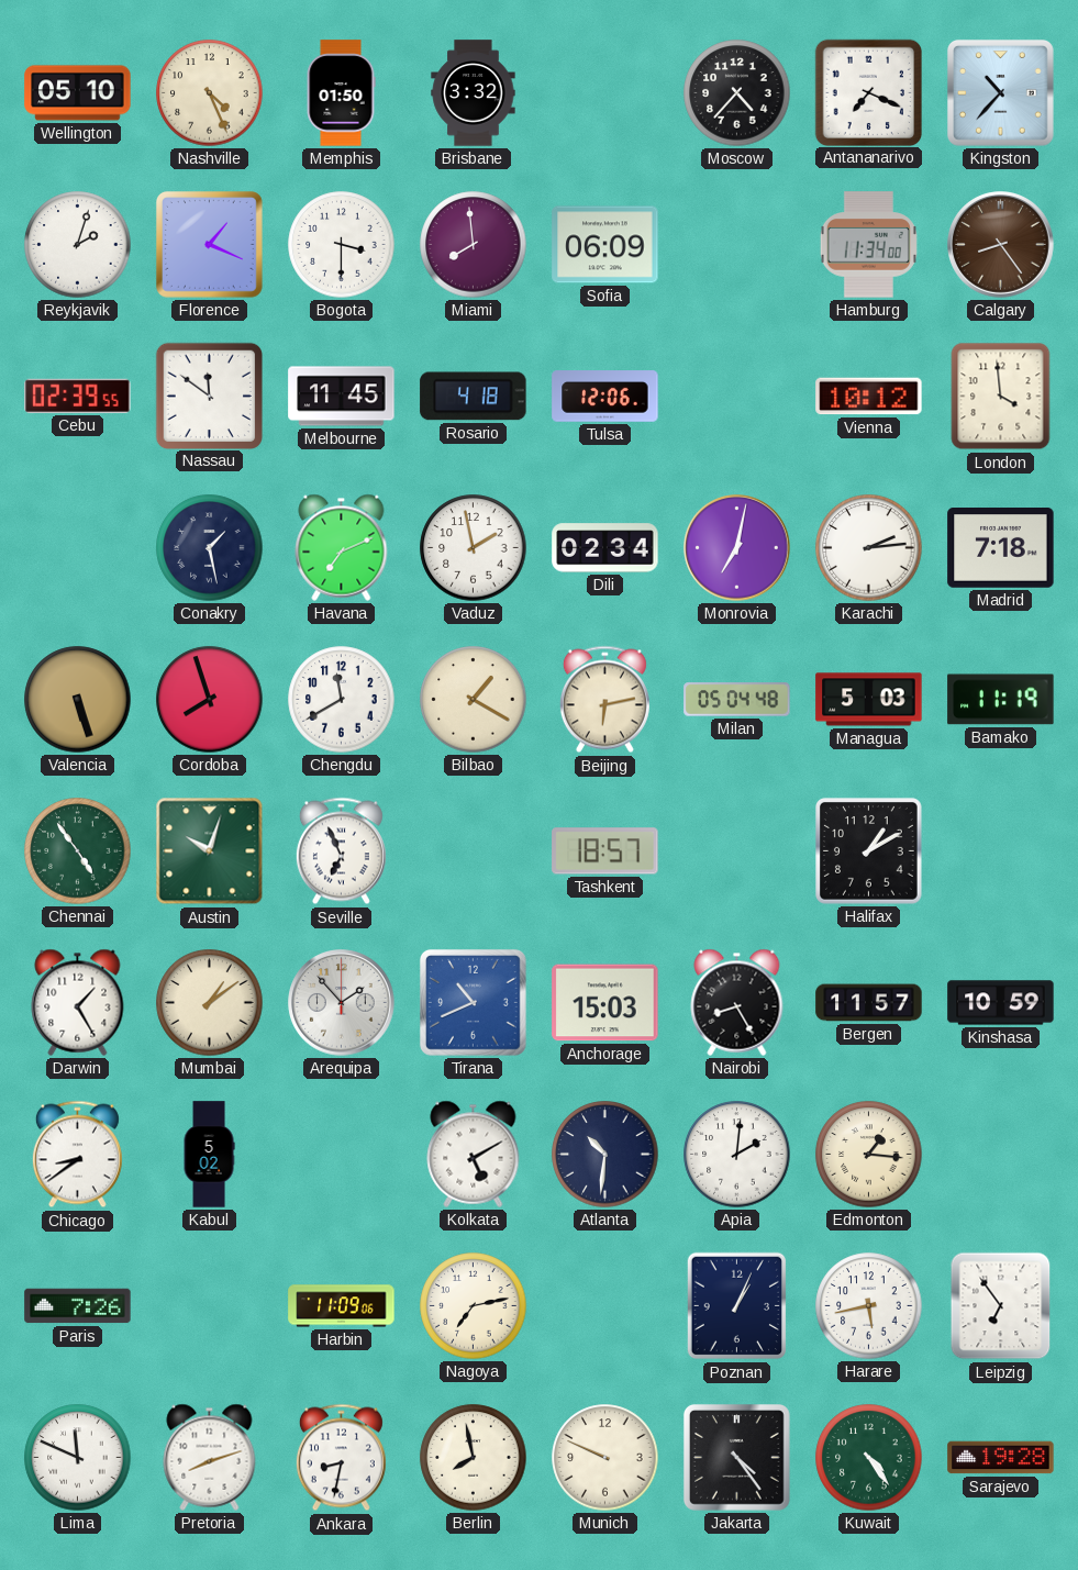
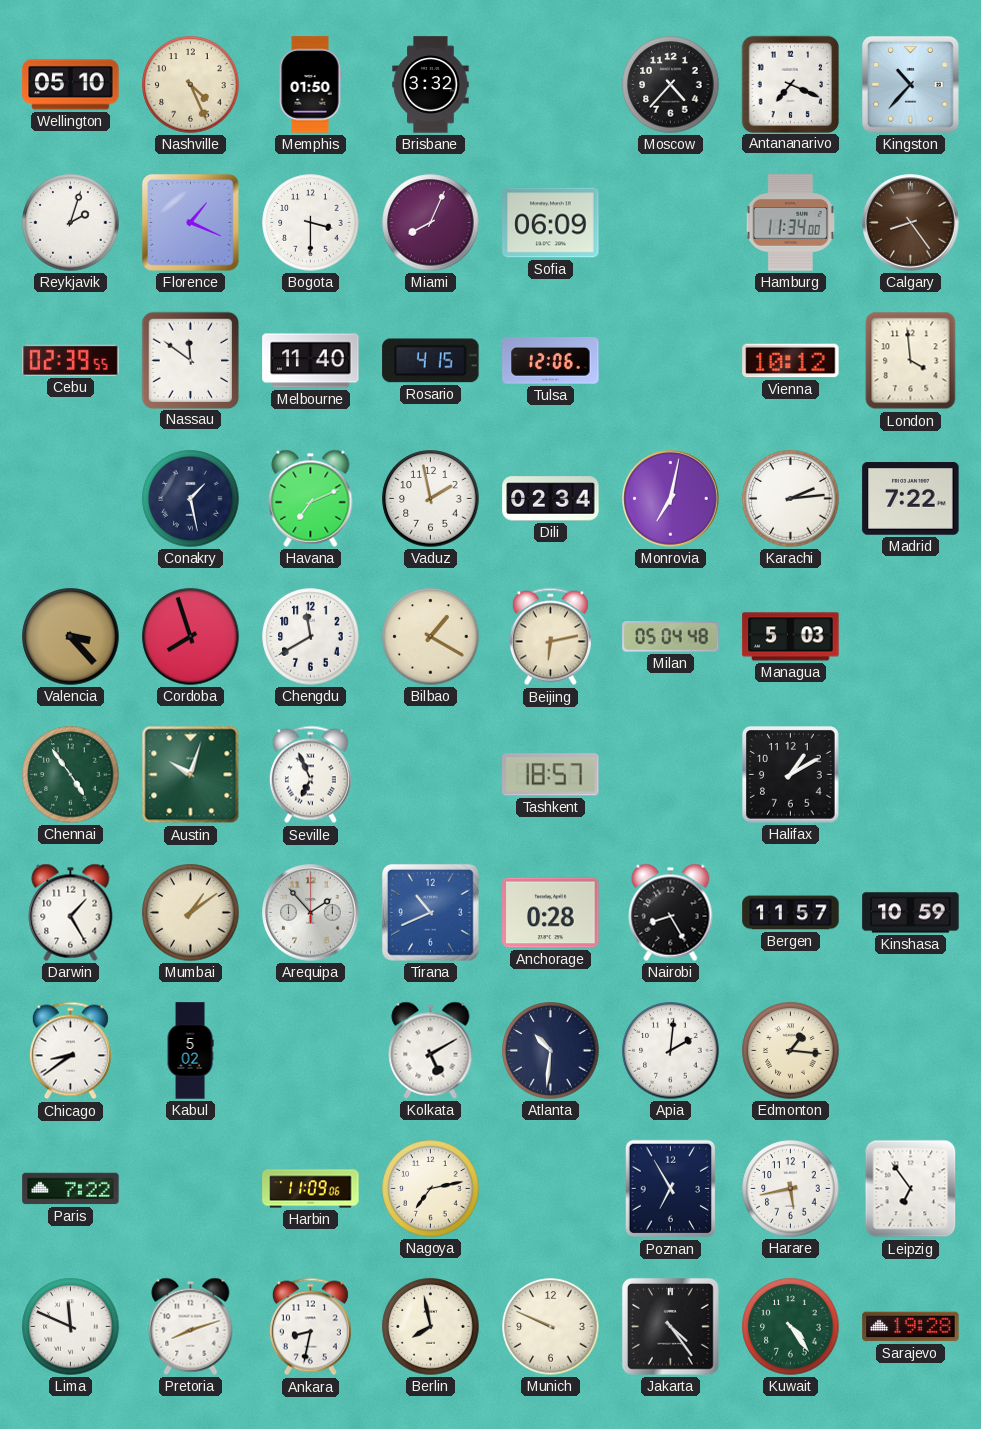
Miami: 7:59 -> 8:04
Melbourne: 11:45 -> 11:40
Rosario: 4:18 -> 4:15
Madrid: 7:18 -> 7:22
Valencia: 5:27 -> 3:23
Bamako: 11:19 -> none
Anchorage: 15:03 -> 0:28
Paris: 7:26 -> 7:22
Poznan: 1:04 -> 6:55
